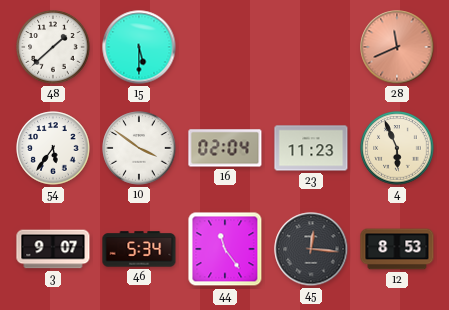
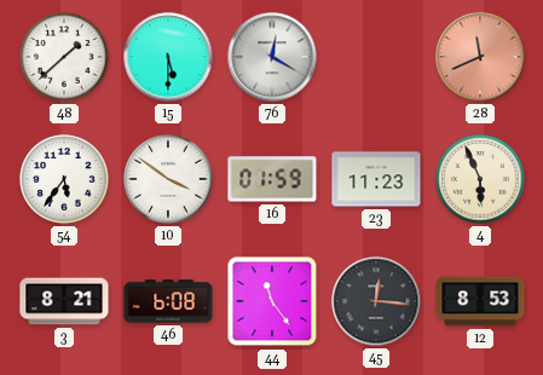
76: none -> 12:20
16: 02:04 -> 01:59
3: 9:07 -> 8:21
46: 5:34 -> 6:08
